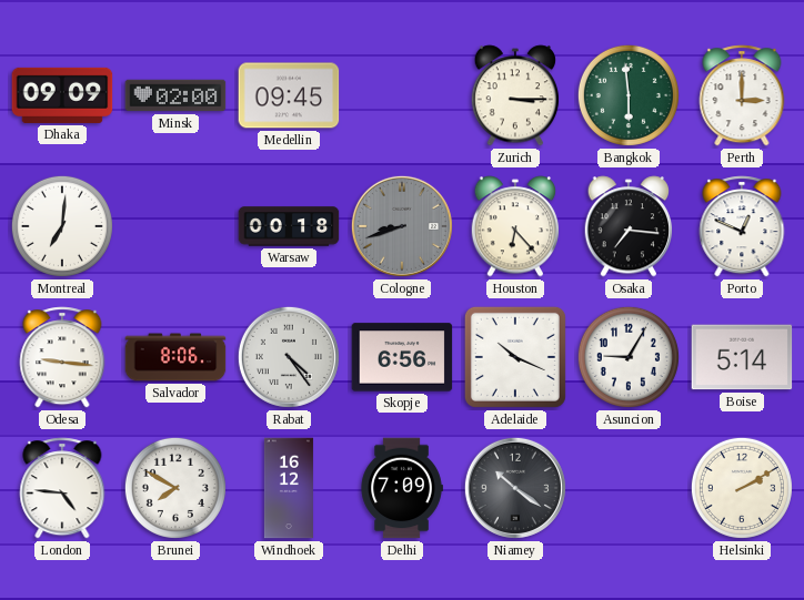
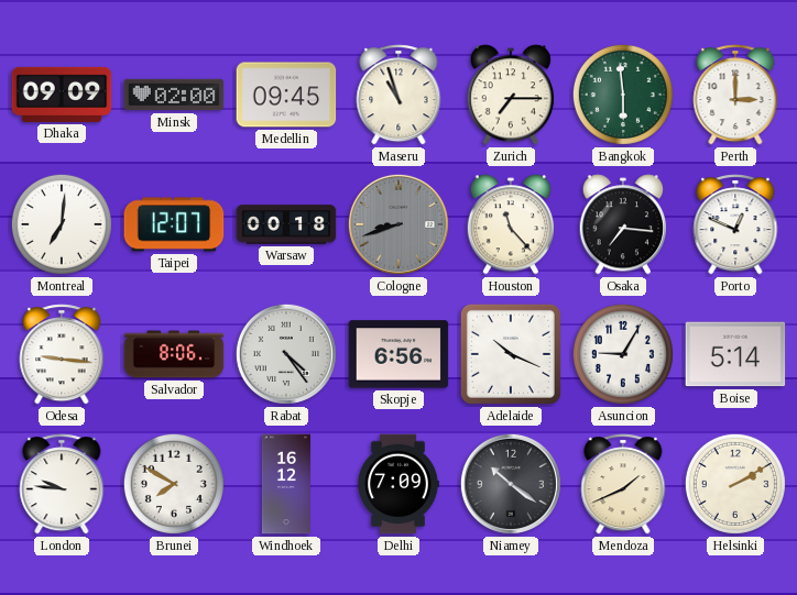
Maseru: none -> 10:57
Zurich: 3:15 -> 7:15
Taipei: none -> 12:07
Houston: 6:23 -> 11:23
London: 4:46 -> 9:46
Mendoza: none -> 1:41
